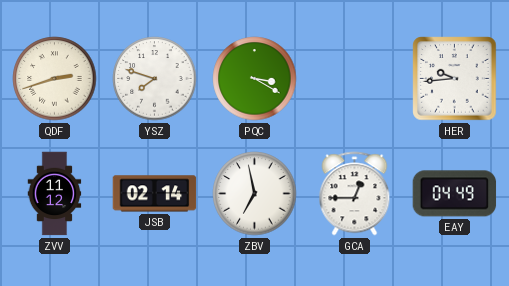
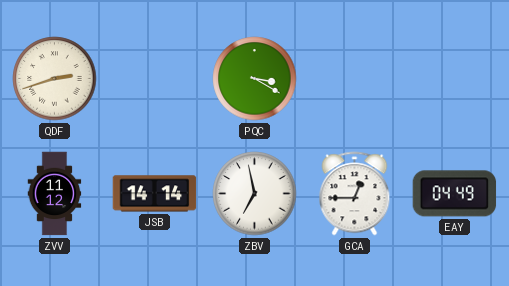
YSZ: 7:48 -> none
HER: 9:44 -> none
JSB: 02:14 -> 14:14
